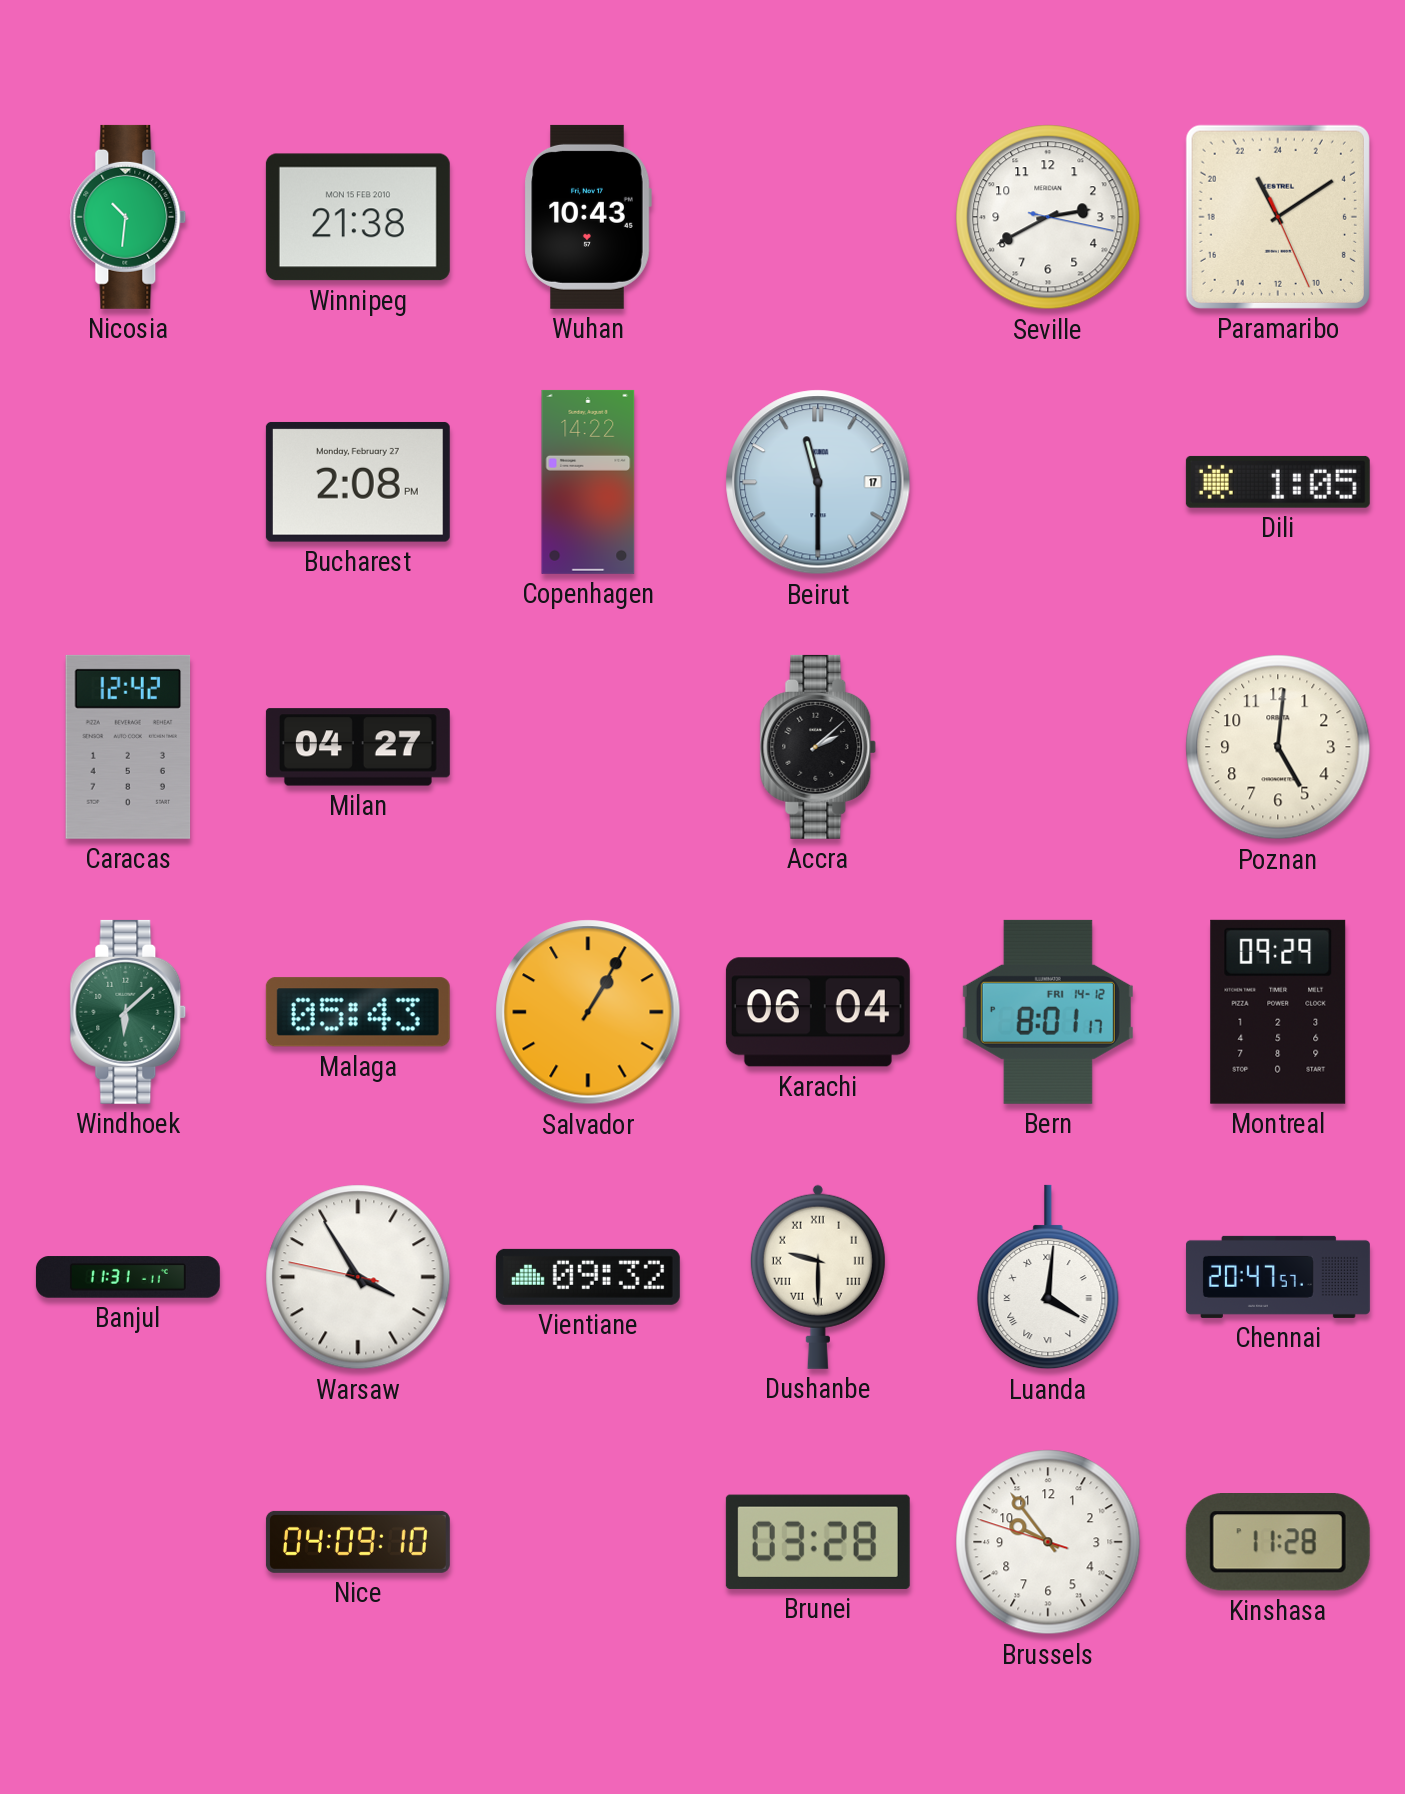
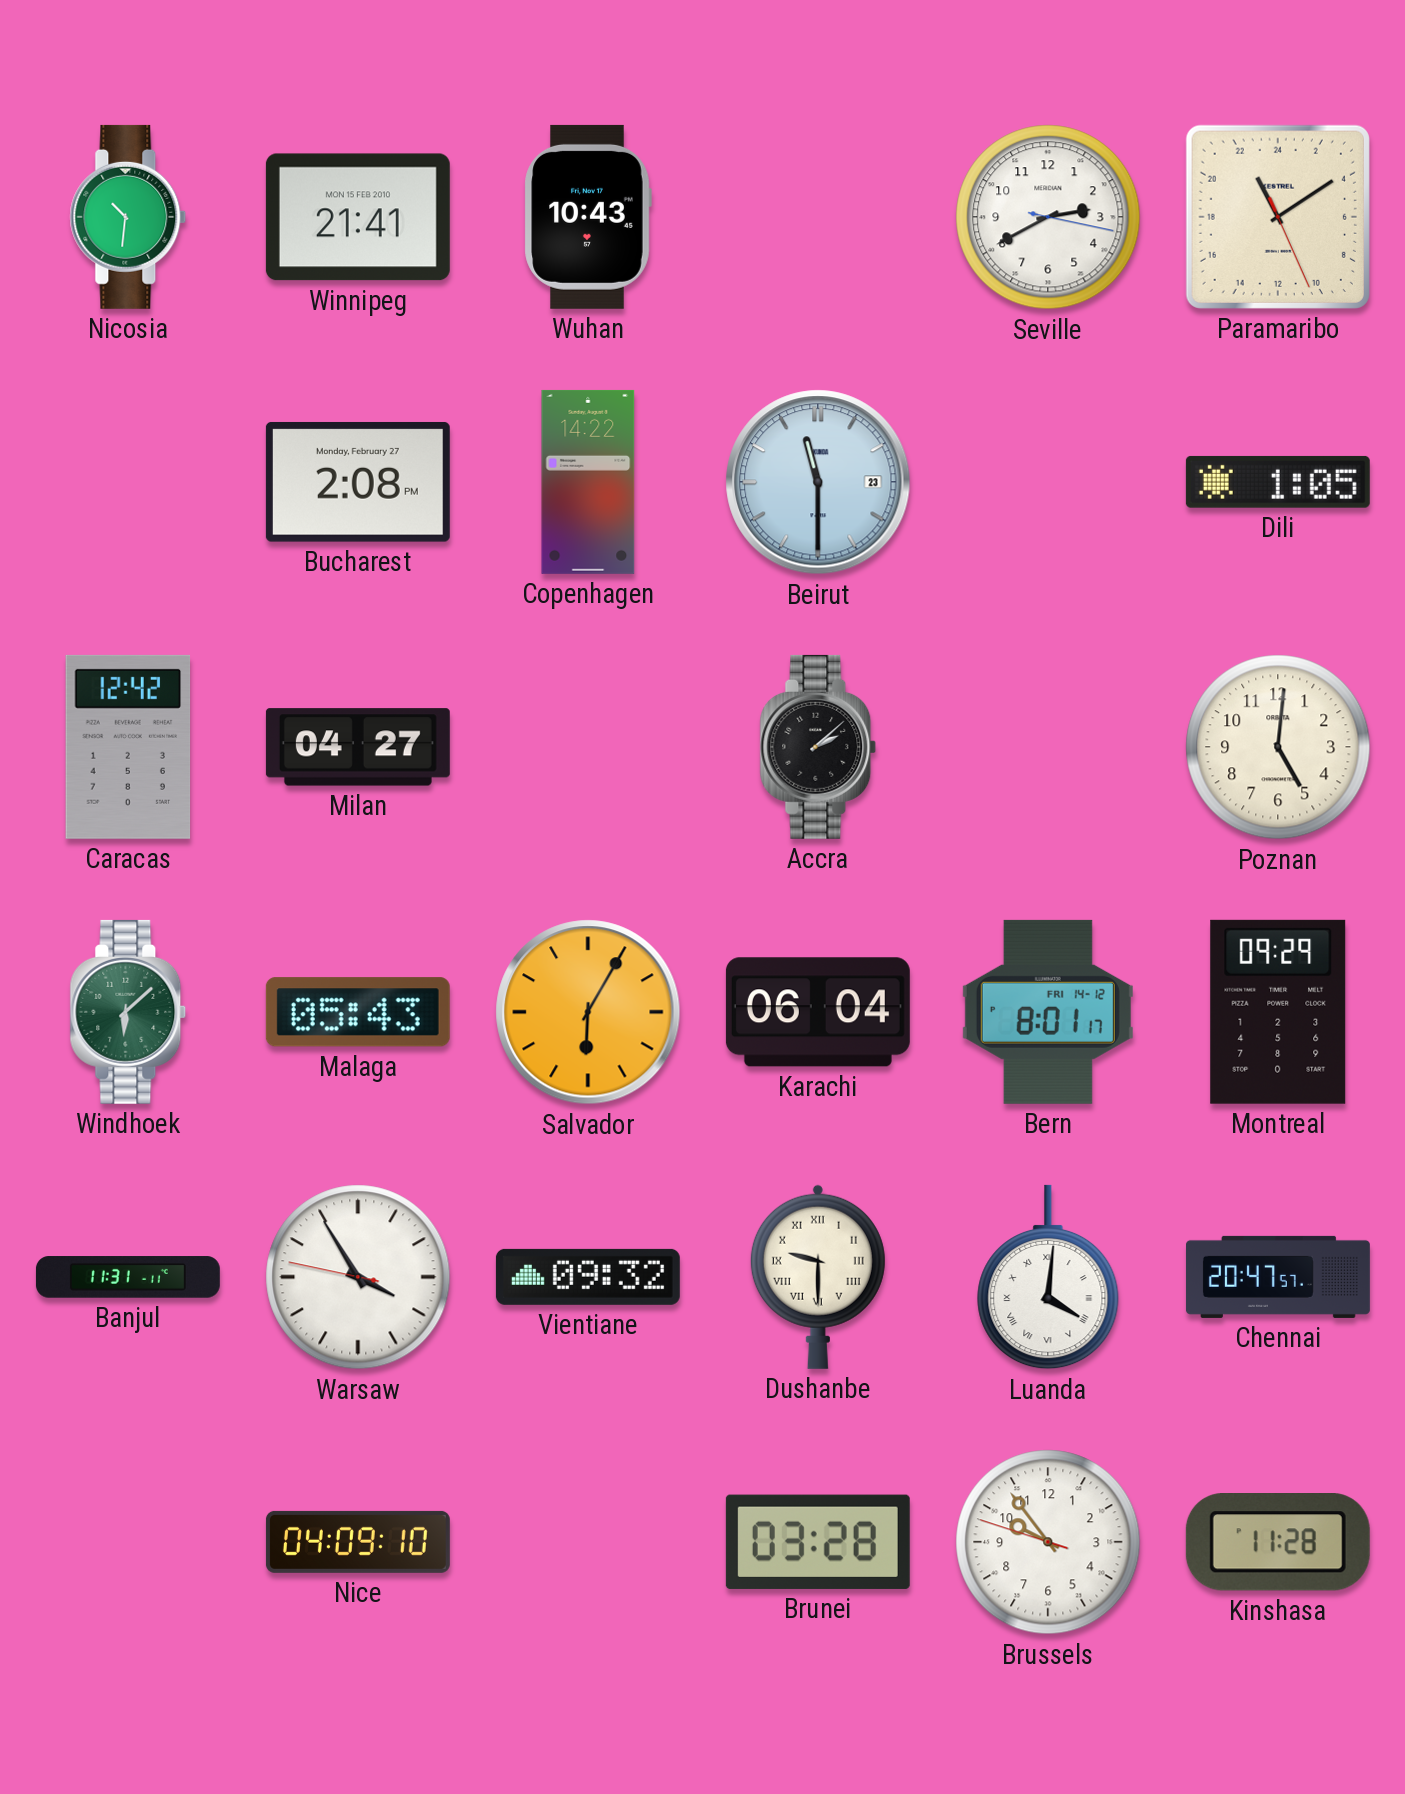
Winnipeg: 21:38 -> 21:41
Beirut date: 17 -> 23
Salvador: 1:05 -> 6:05
